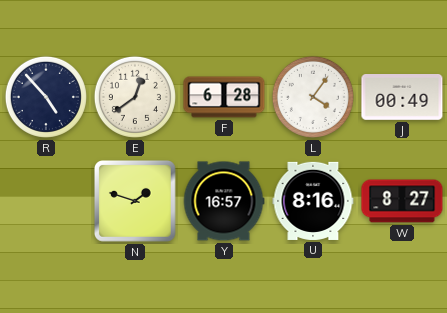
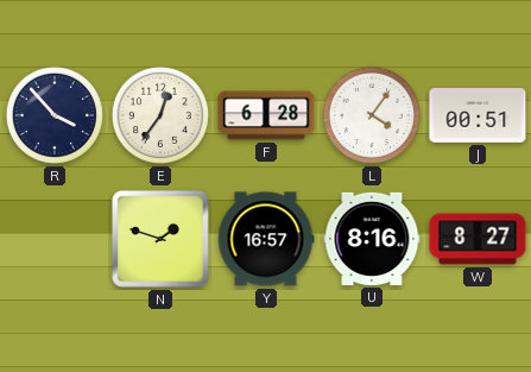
R: 4:53 -> 3:53
E: 12:39 -> 12:36
J: 00:49 -> 00:51
